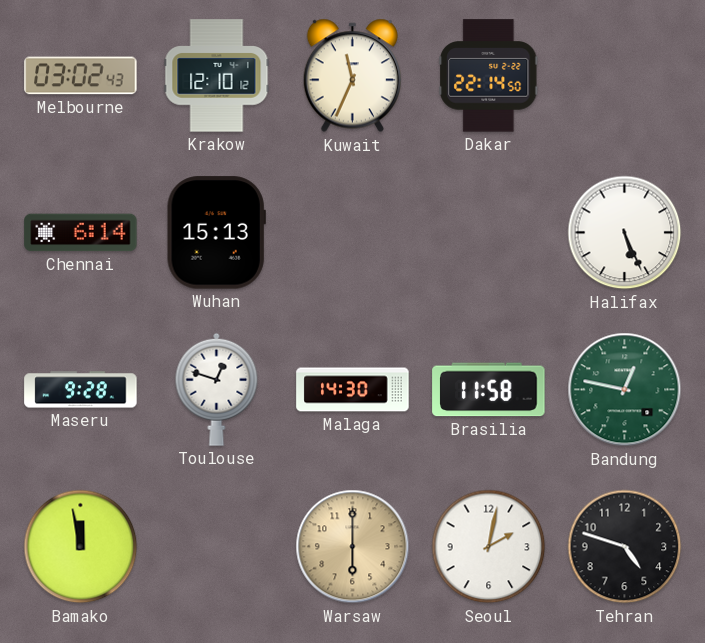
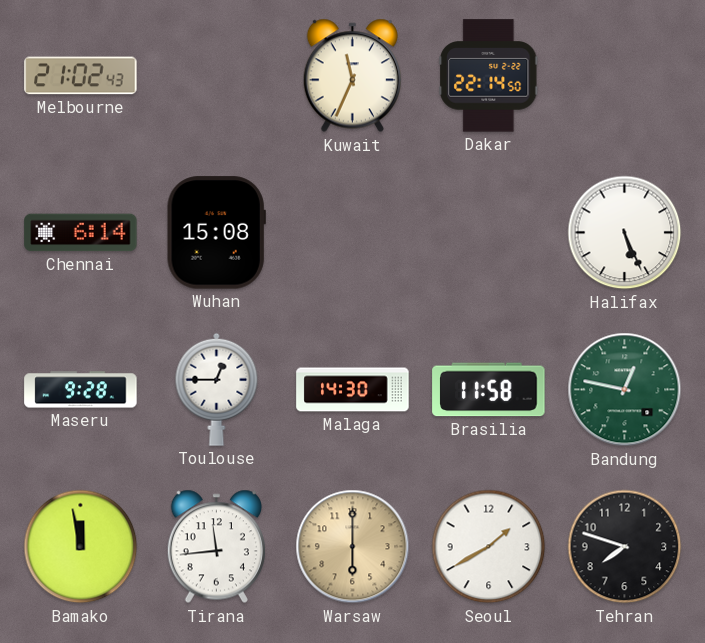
Melbourne: 03:02 -> 21:02
Krakow: 12:10 -> none
Wuhan: 15:13 -> 15:08
Toulouse: 12:48 -> 12:45
Tirana: none -> 11:44
Seoul: 2:02 -> 1:40
Tehran: 4:48 -> 7:48
